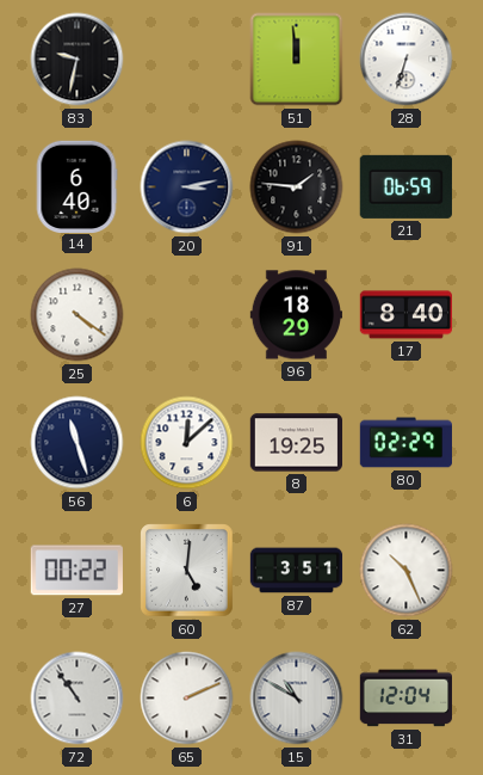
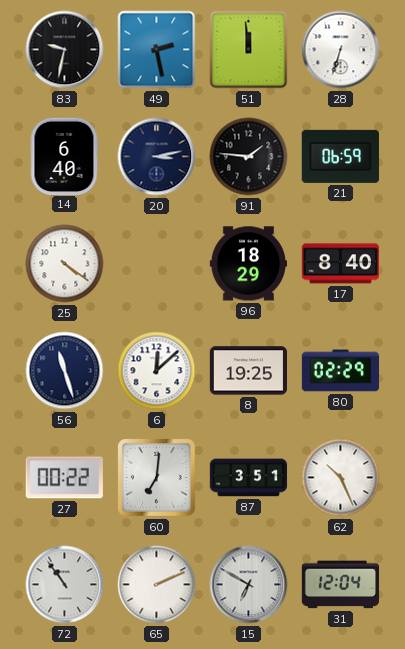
49: none -> 2:28
60: 5:01 -> 7:01
15: 10:50 -> 6:50
